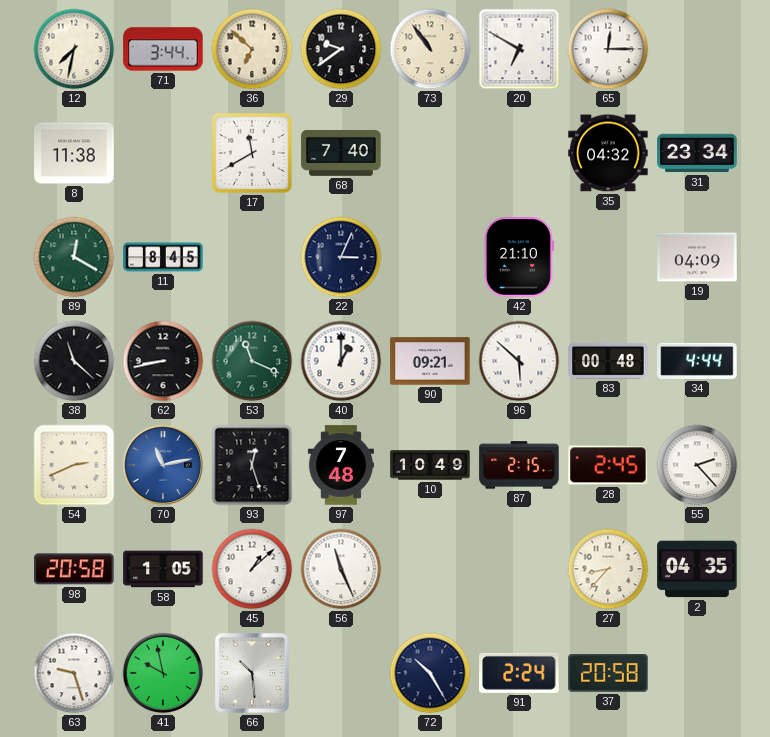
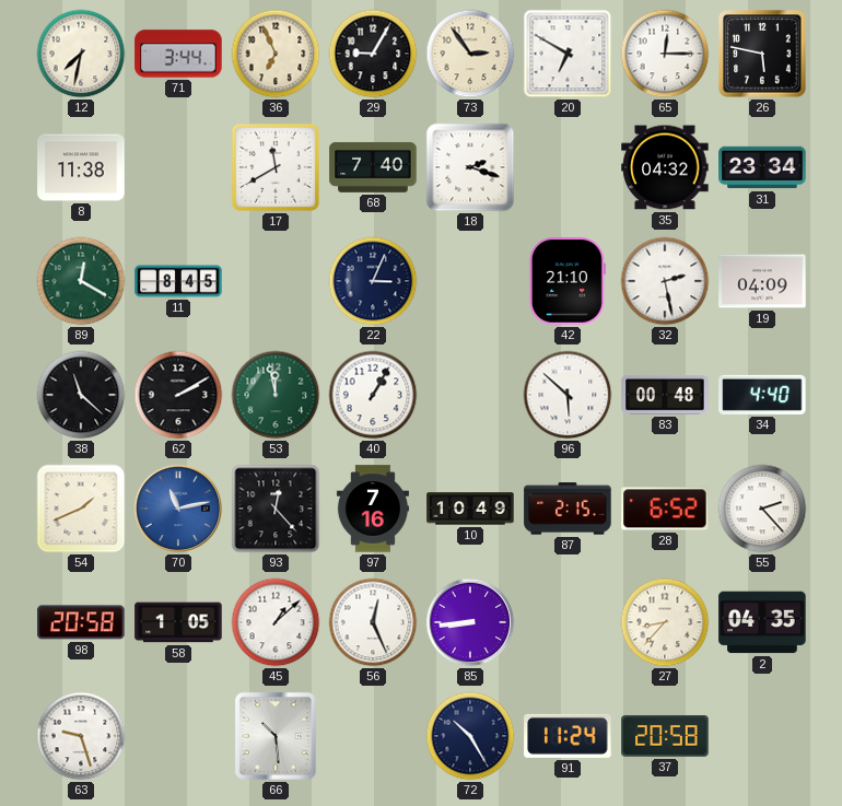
36: 6:52 -> 6:56
29: 9:39 -> 9:05
73: 10:54 -> 2:54
26: none -> 5:47
18: none -> 2:18
32: none -> 2:28
62: 8:43 -> 2:10
53: 11:19 -> 11:58
40: 1:00 -> 1:05
90: 09:21 -> none
34: 4:44 -> 4:40
54: 2:41 -> 1:41
93: 12:27 -> 12:23
97: 7:48 -> 7:16
28: 2:45 -> 6:52
56: 11:26 -> 12:26
85: none -> 8:44
41: 9:58 -> none
91: 2:24 -> 11:24
